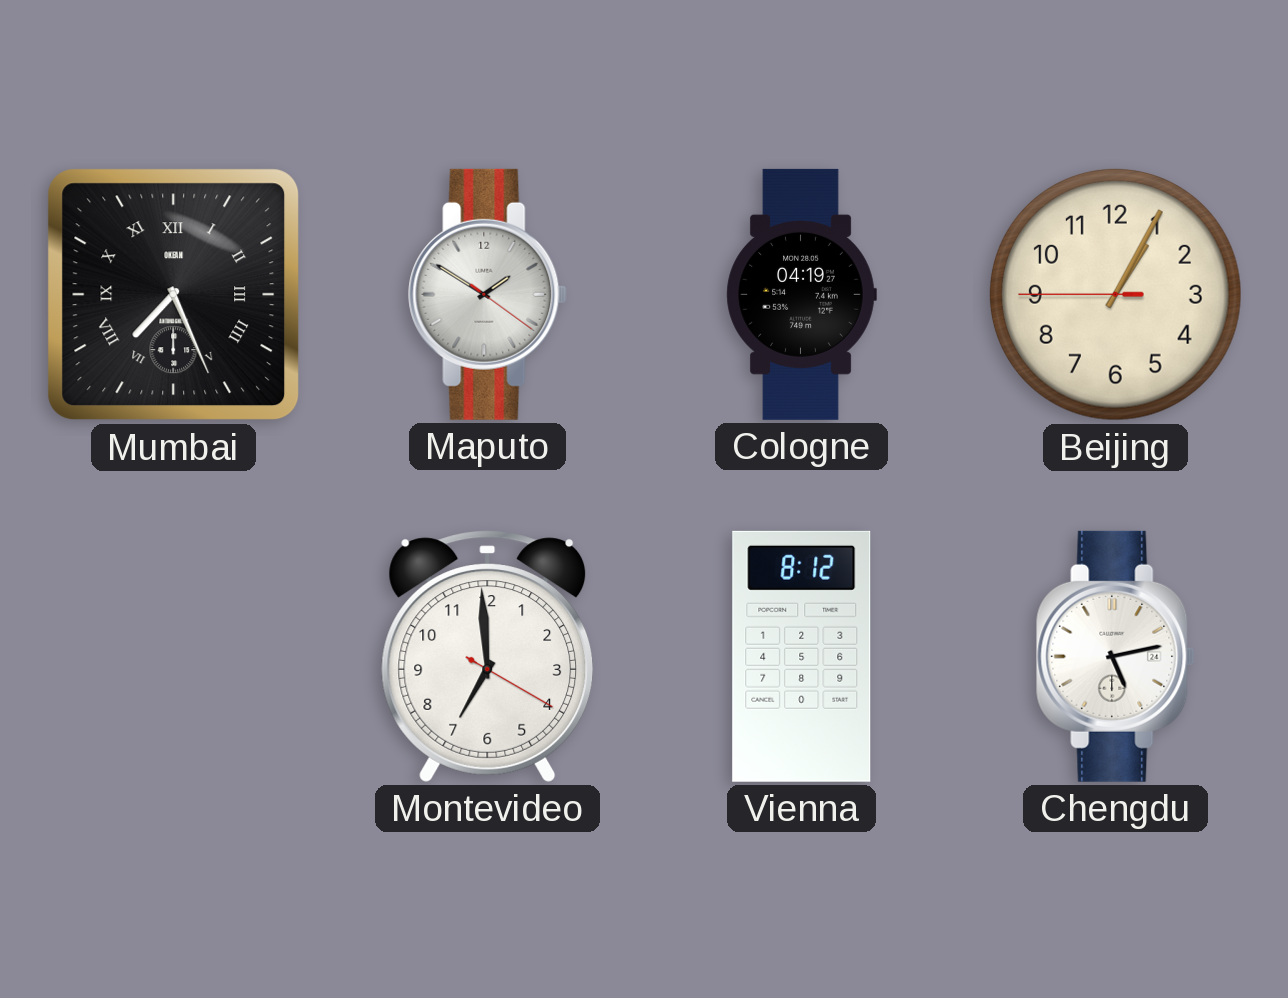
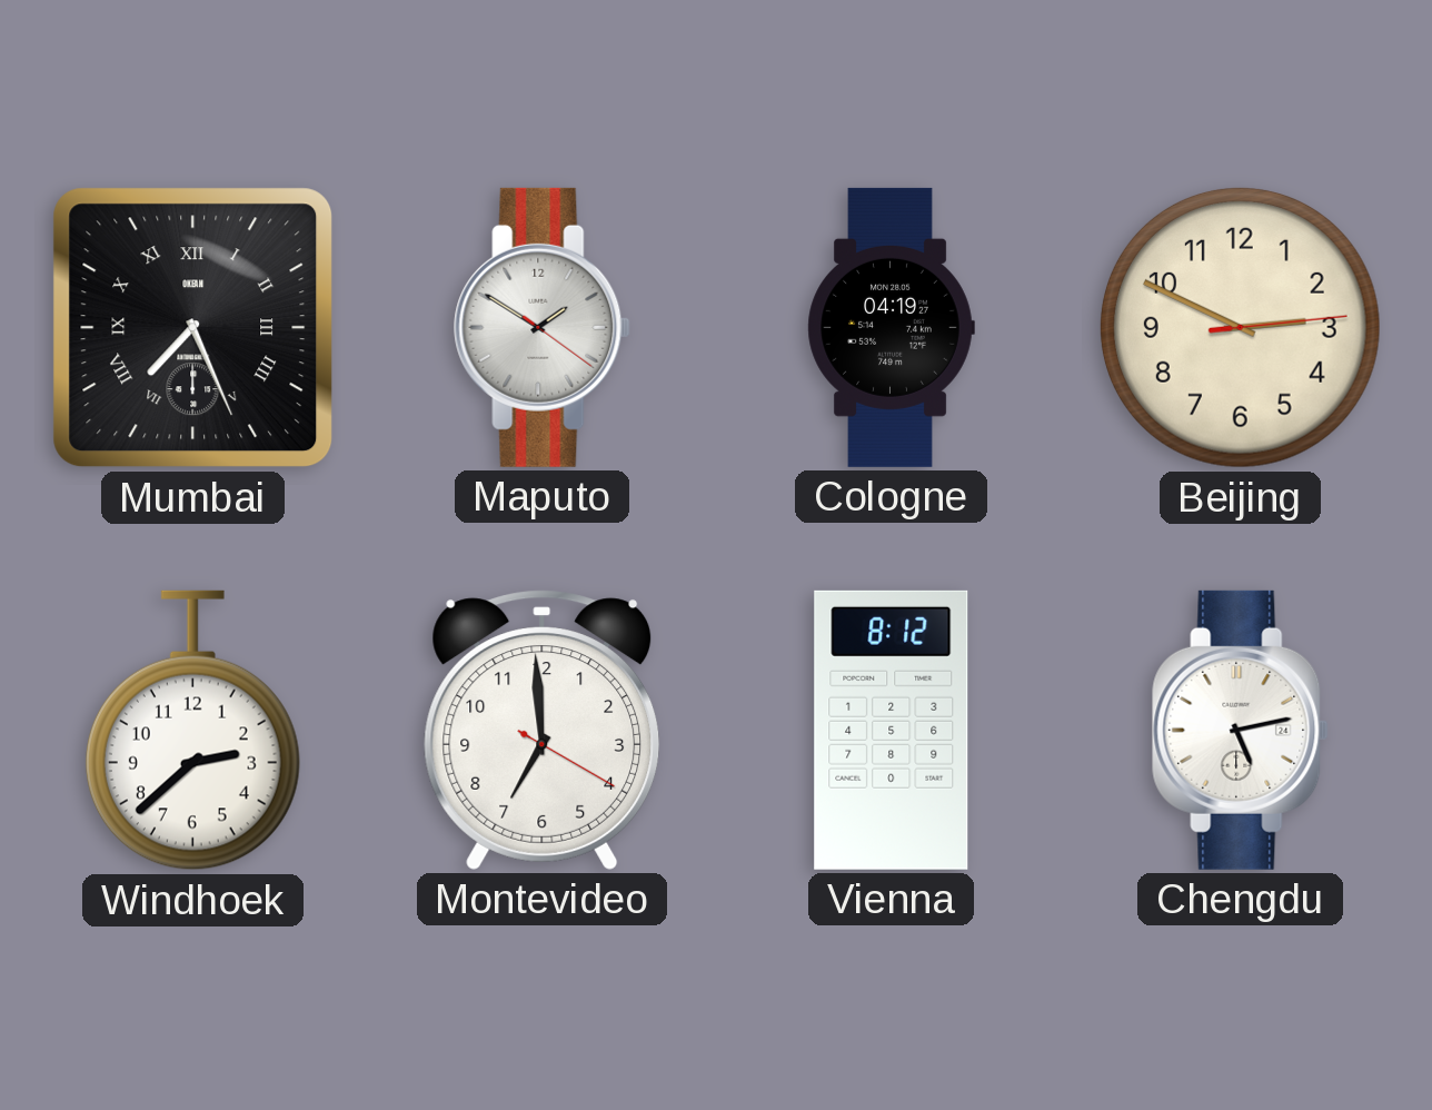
Beijing: 1:04 -> 2:49
Windhoek: none -> 2:38
